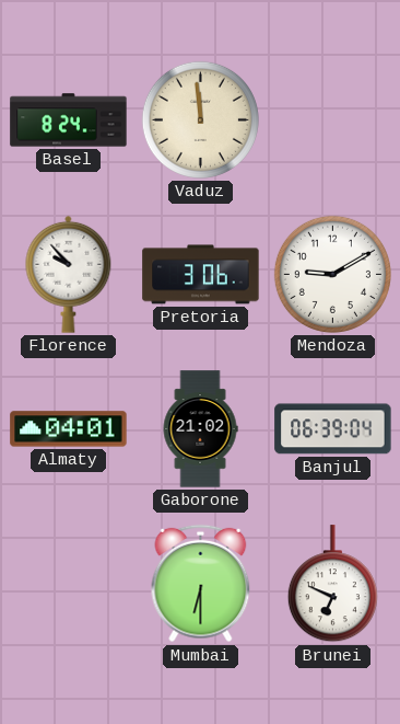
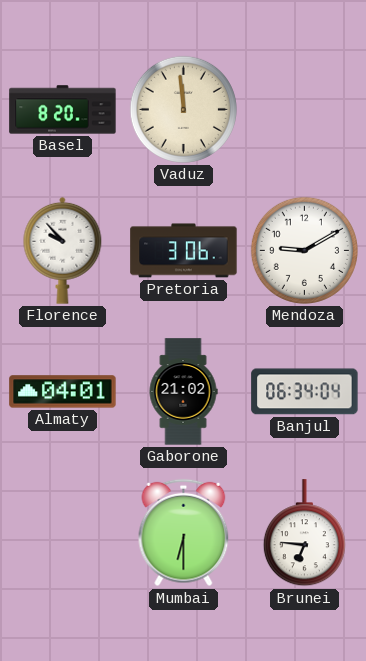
Basel: 8:24 -> 8:20
Banjul: 06:39 -> 06:34
Brunei: 6:49 -> 6:46
